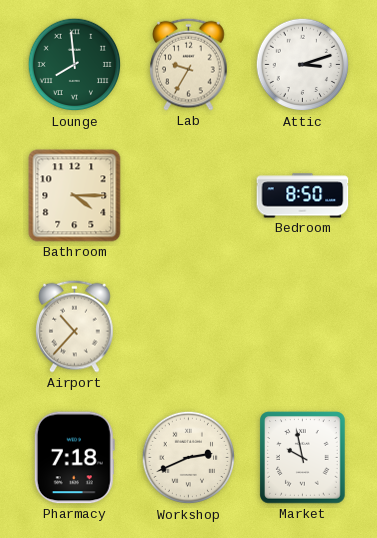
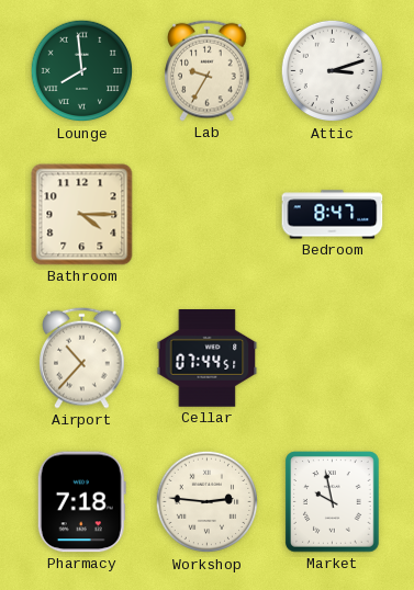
Bedroom: 8:50 -> 8:47
Cellar: none -> 07:44
Workshop: 2:41 -> 2:46
